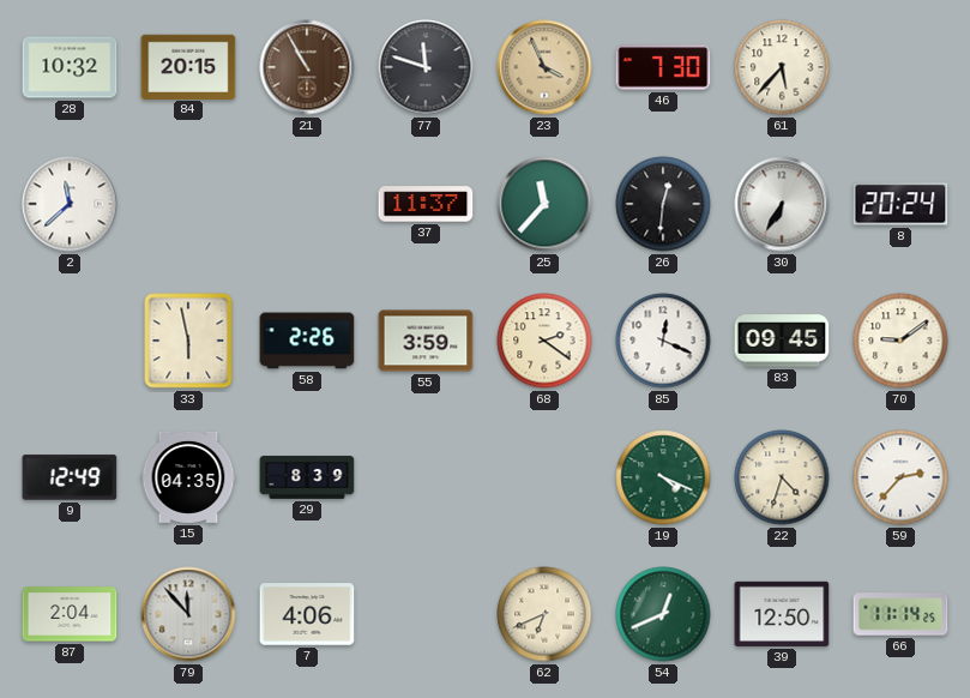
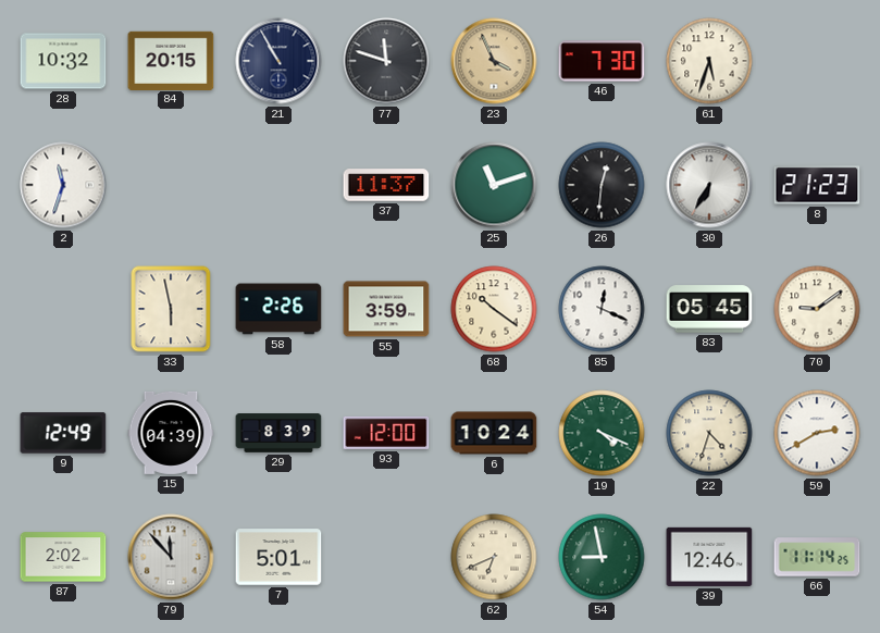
21 dial: brown -> navy
61: 5:37 -> 5:33
2: 11:38 -> 11:33
25: 11:37 -> 11:12
8: 20:24 -> 21:23
68: 2:21 -> 10:21
83: 09:45 -> 05:45
15: 04:35 -> 04:39
93: none -> 12:00
6: none -> 10:24
59: 2:37 -> 2:40
87: 2:04 -> 2:02
7: 4:06 -> 5:01
54: 12:41 -> 8:58
39: 12:50 -> 12:46
